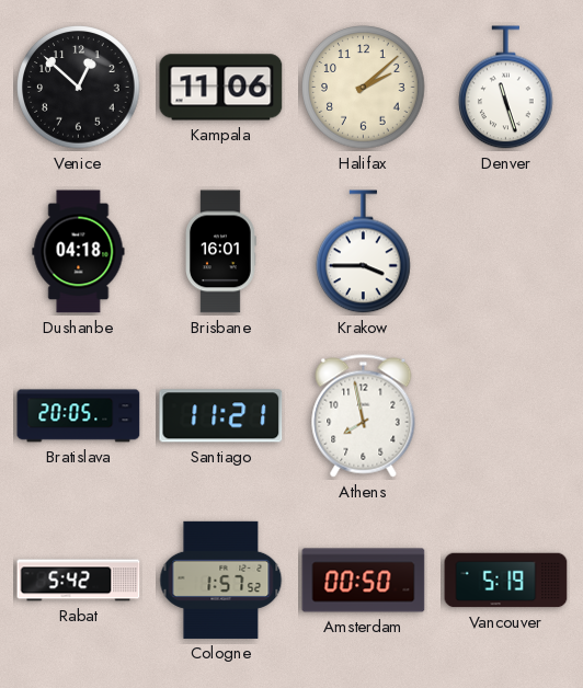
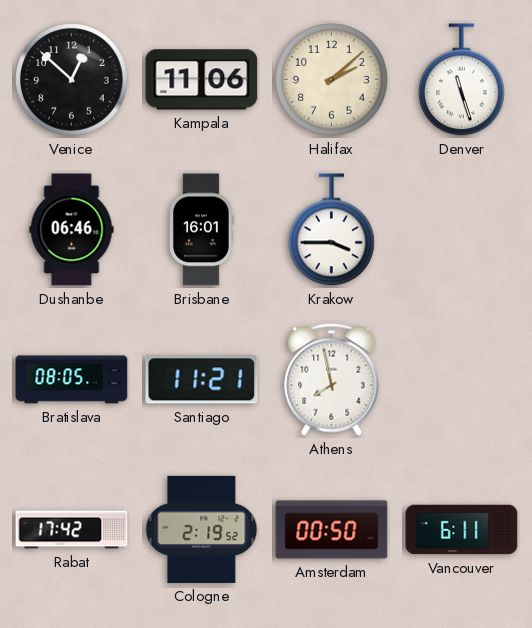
Dushanbe: 04:18 -> 06:46
Bratislava: 20:05 -> 08:05
Rabat: 5:42 -> 17:42
Cologne: 1:57 -> 2:19
Vancouver: 5:19 -> 6:11
